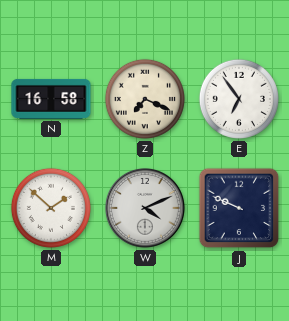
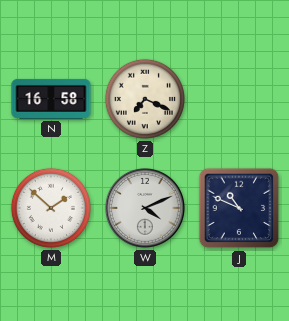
E: 6:54 -> none
J: 9:49 -> 10:49
